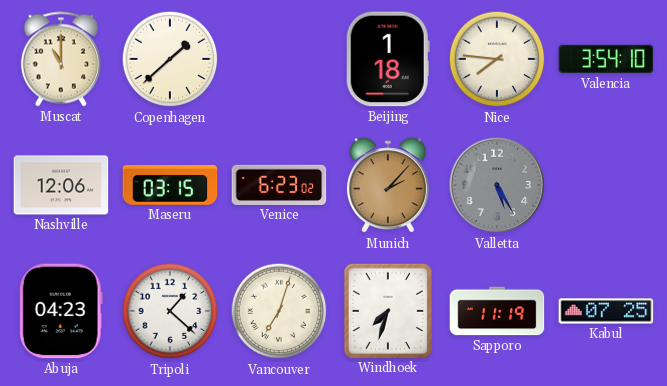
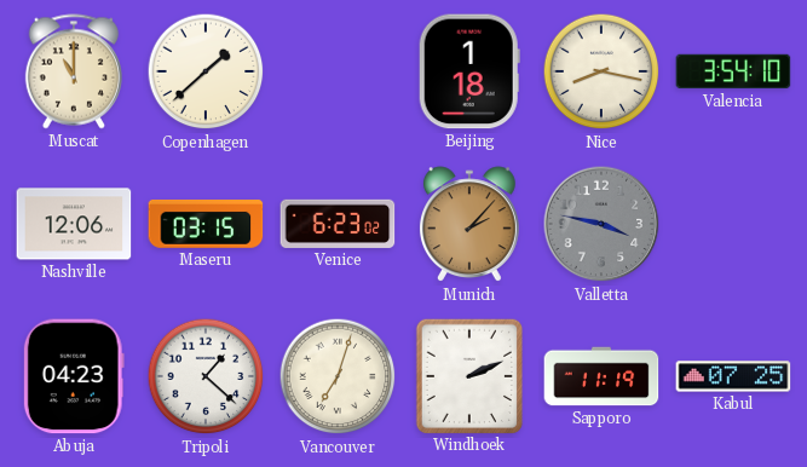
Nice: 7:46 -> 8:17
Valletta: 5:25 -> 3:47
Windhoek: 7:33 -> 2:11
